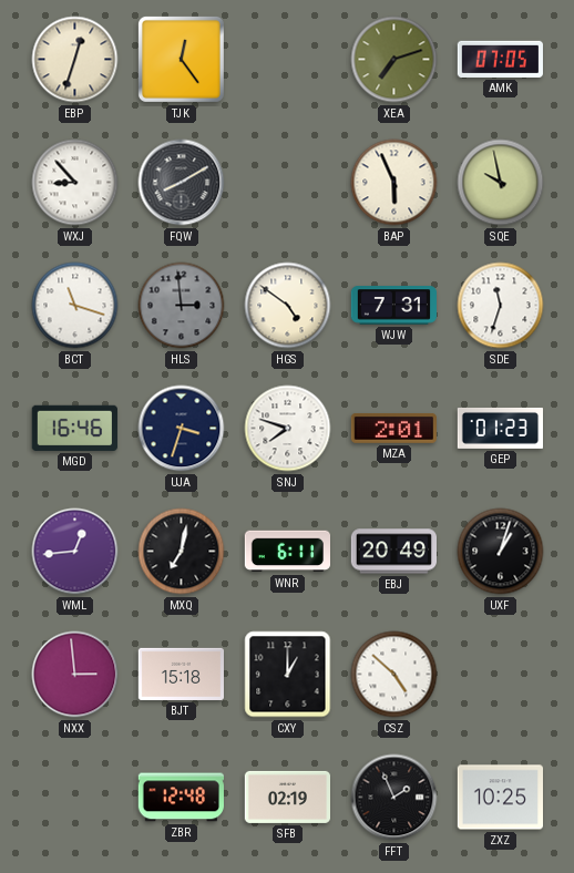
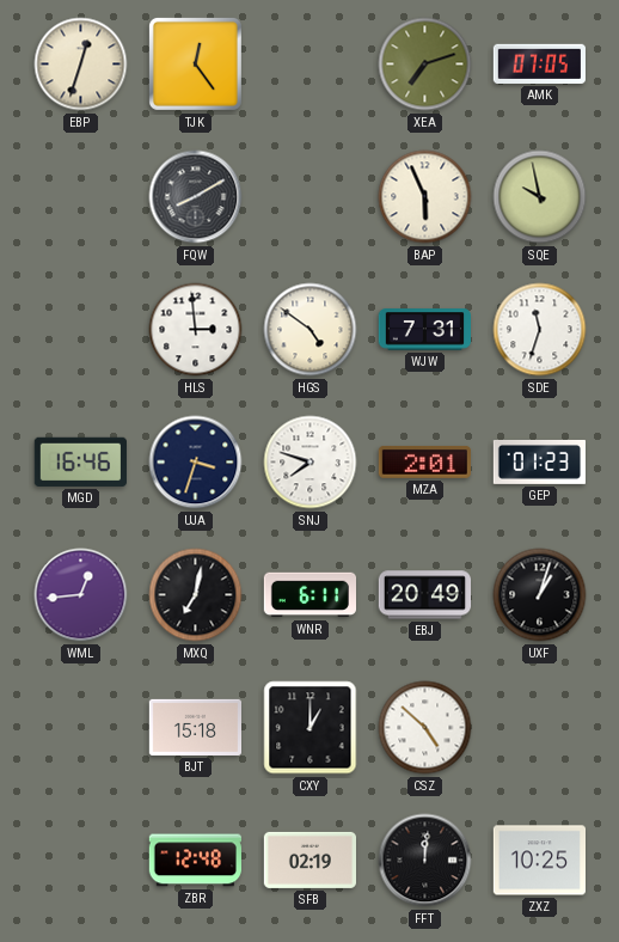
WXJ: 8:53 -> none
BCT: 11:18 -> none
HLS dial: grey -> white
NXX: 2:59 -> none
FFT: 1:56 -> 12:01
